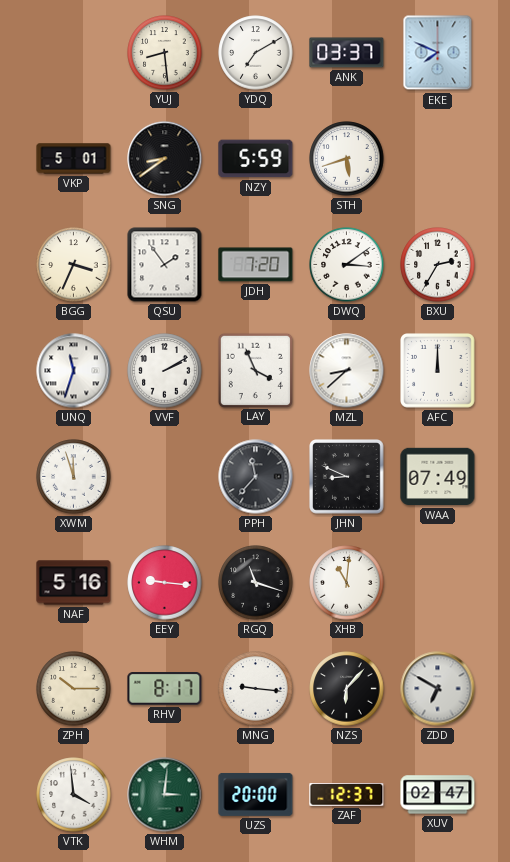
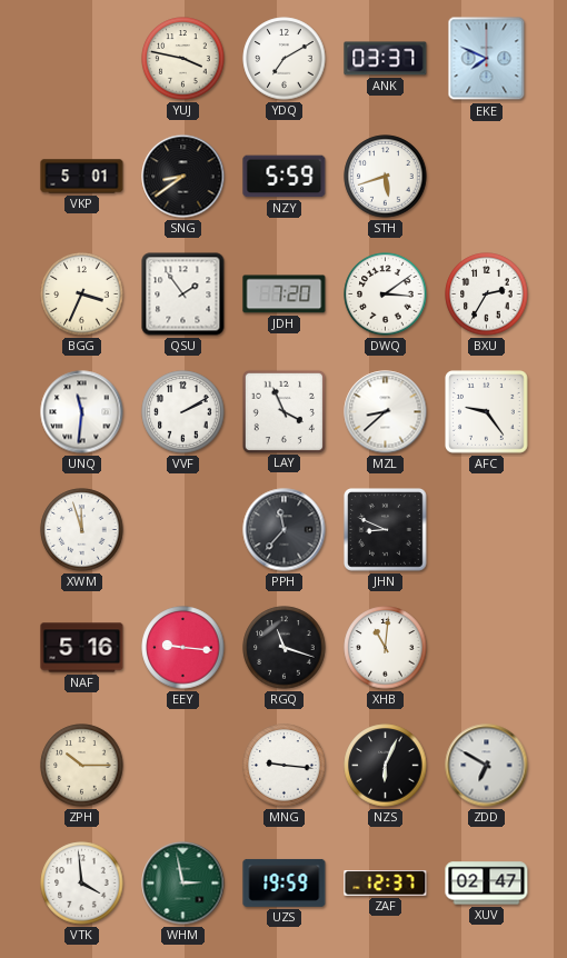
YUJ: 8:29 -> 3:47
UNQ: 11:33 -> 11:31
AFC: 12:00 -> 9:24
WAA: 07:49 -> none
RHV: 8:17 -> none
NZS: 6:07 -> 6:04
WHM: 3:01 -> 2:58
UZS: 20:00 -> 19:59
